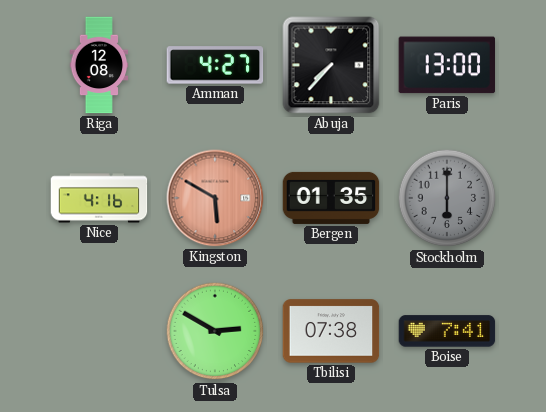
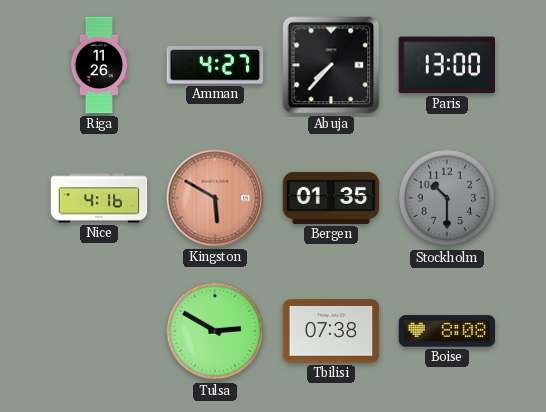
Riga: 12:08 -> 11:26
Stockholm: 6:00 -> 10:30
Boise: 7:41 -> 8:08
